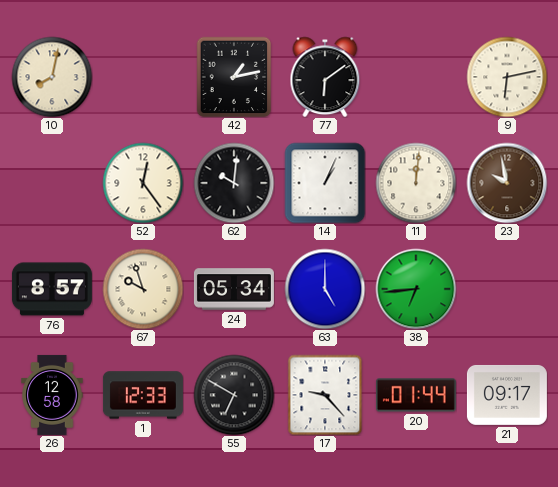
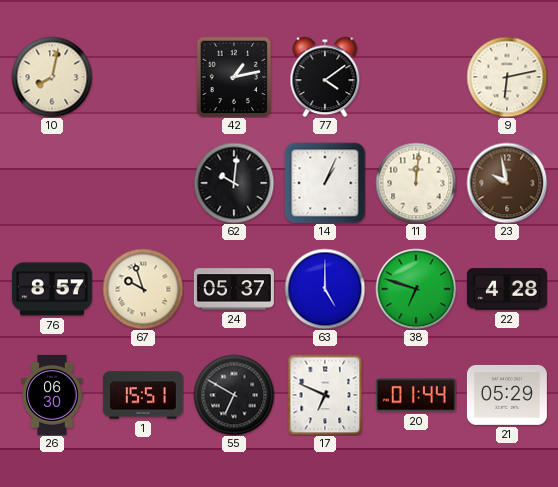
77: 6:09 -> 4:09
52: 12:24 -> none
24: 05:34 -> 05:37
38: 6:44 -> 6:48
22: none -> 4:28
26: 12:58 -> 06:30
1: 12:33 -> 15:51
17: 9:23 -> 6:49
21: 09:17 -> 05:29
